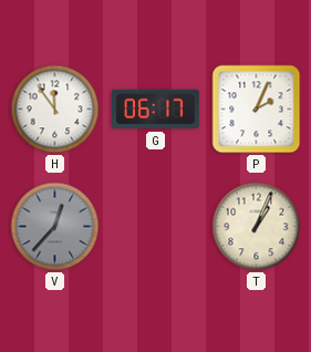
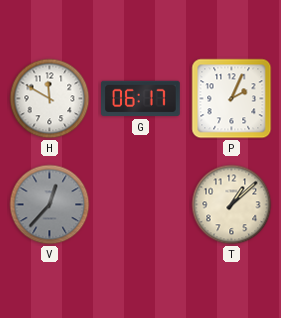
H: 11:54 -> 11:50
T: 1:04 -> 1:08
